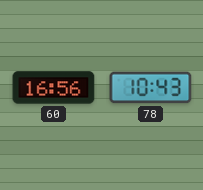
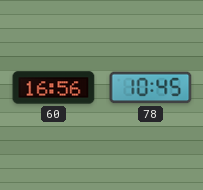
78: 10:43 -> 10:45
